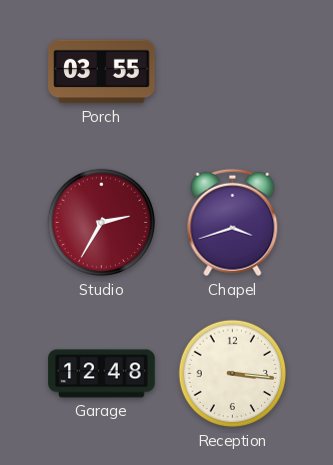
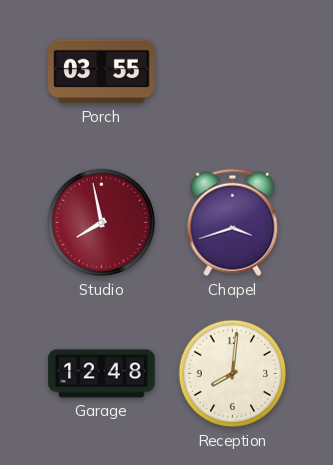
Studio: 2:35 -> 7:58
Reception: 3:16 -> 8:01
